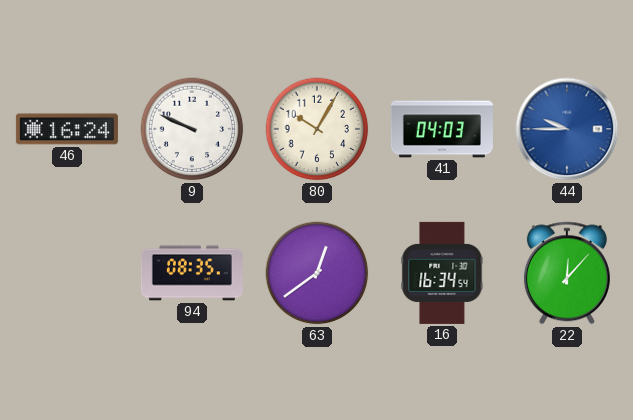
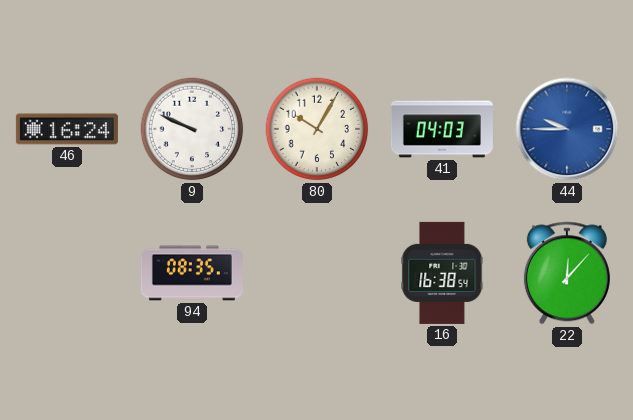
63: 12:39 -> none
16: 16:34 -> 16:38
